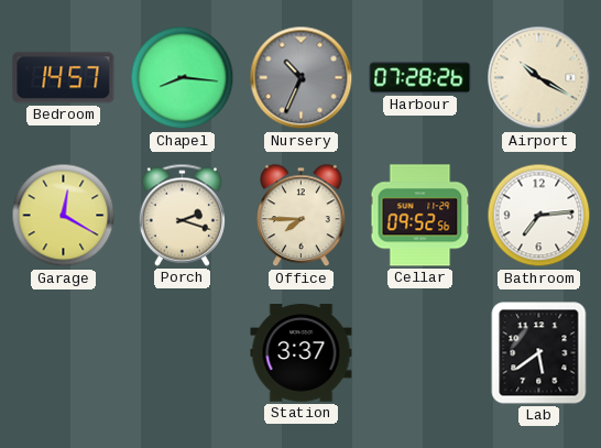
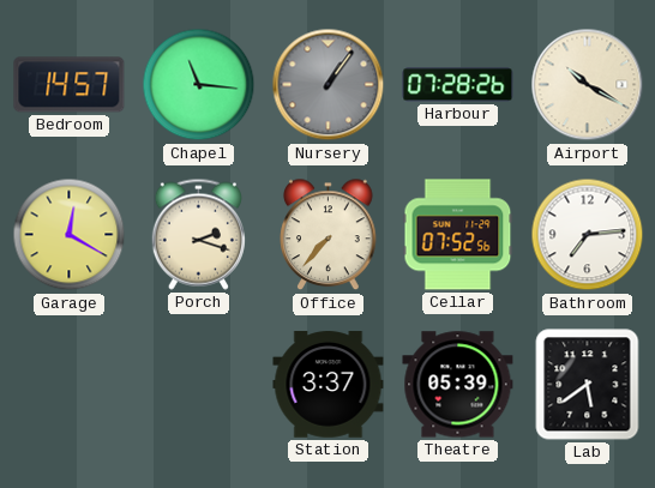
Chapel: 8:16 -> 11:16
Nursery: 10:34 -> 1:06
Office: 7:45 -> 7:37
Cellar: 09:52 -> 07:52
Theatre: none -> 05:39
